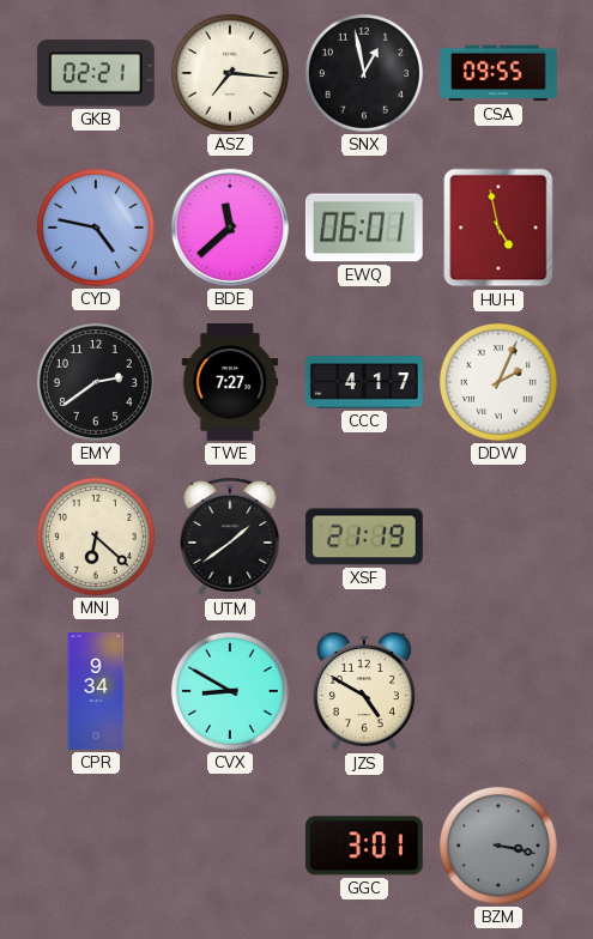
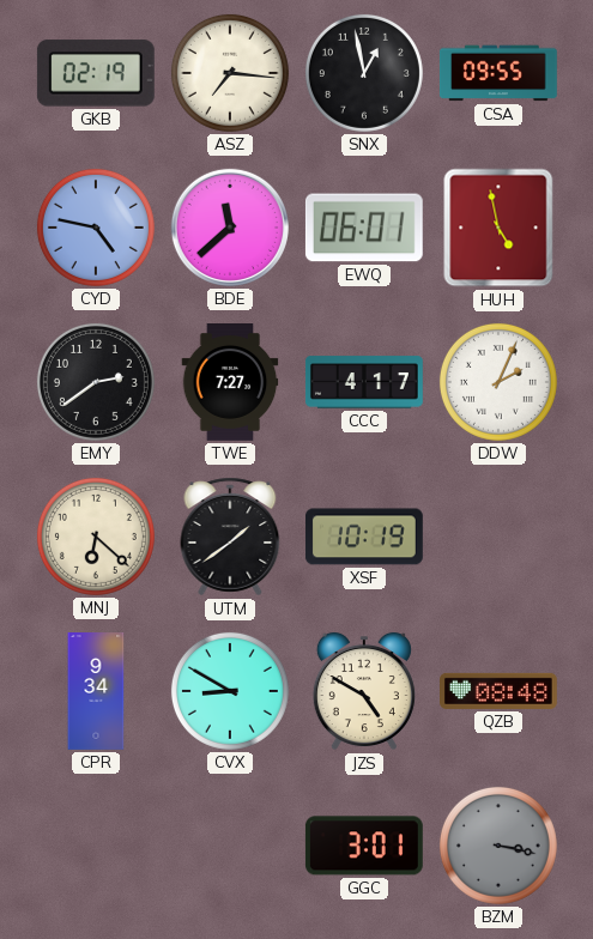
GKB: 02:21 -> 02:19
XSF: 21:19 -> 10:19
QZB: none -> 08:48
